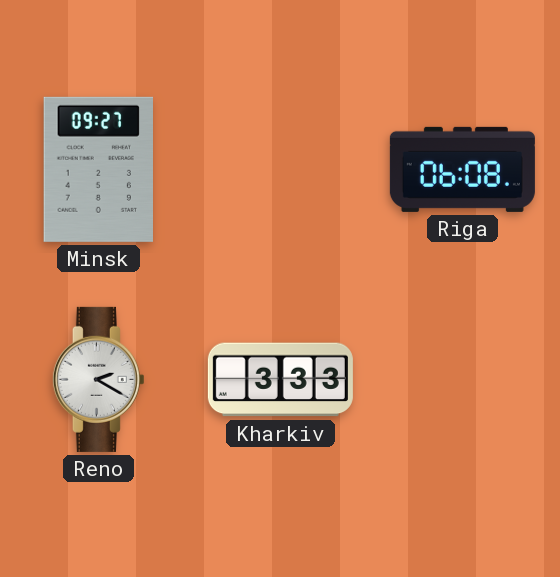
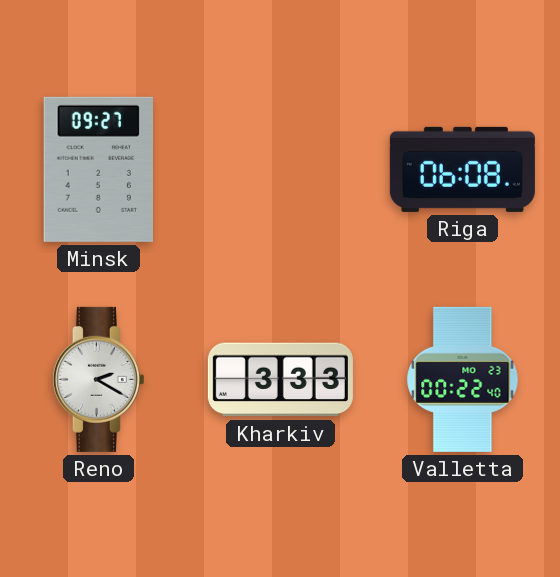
Valletta: none -> 00:22
